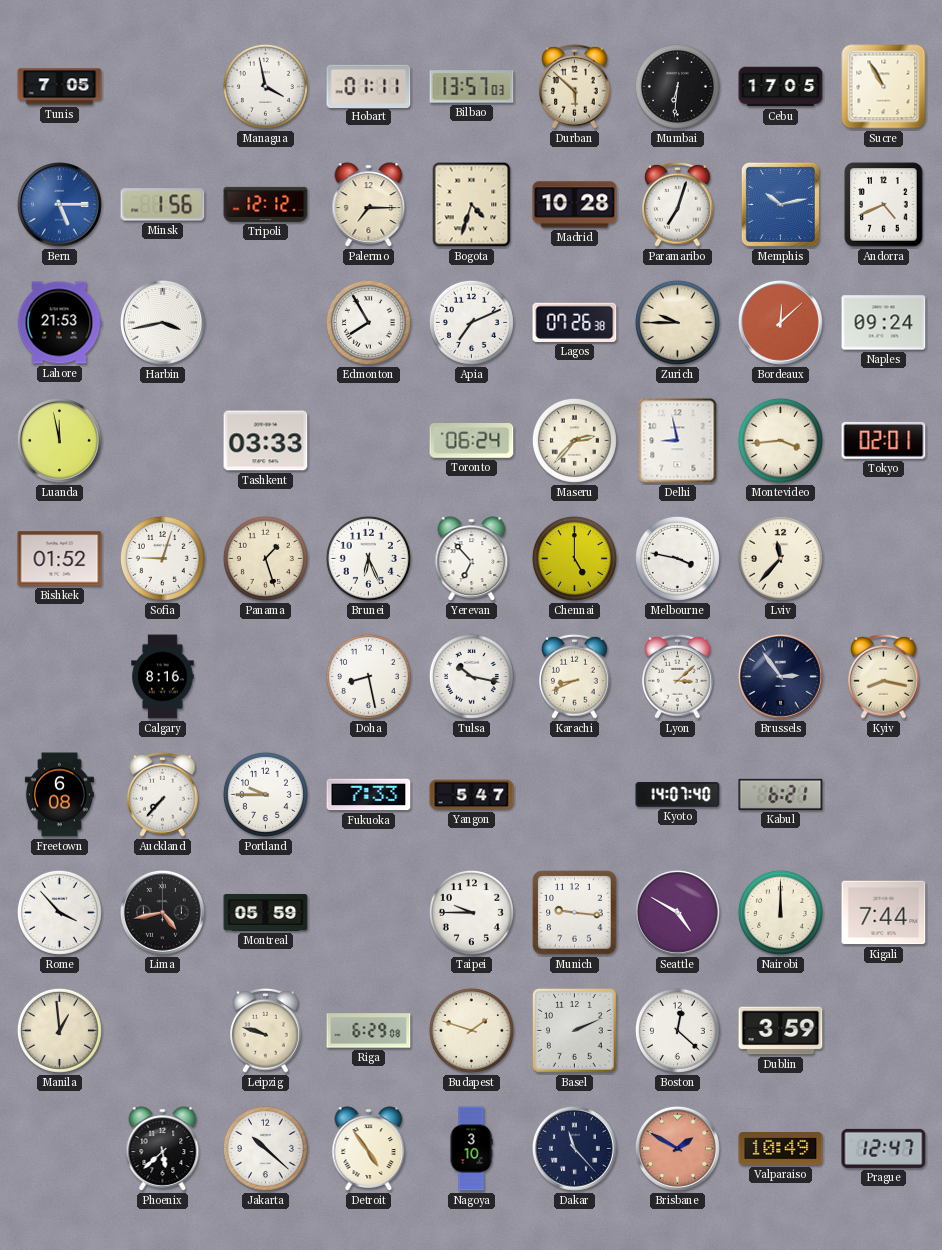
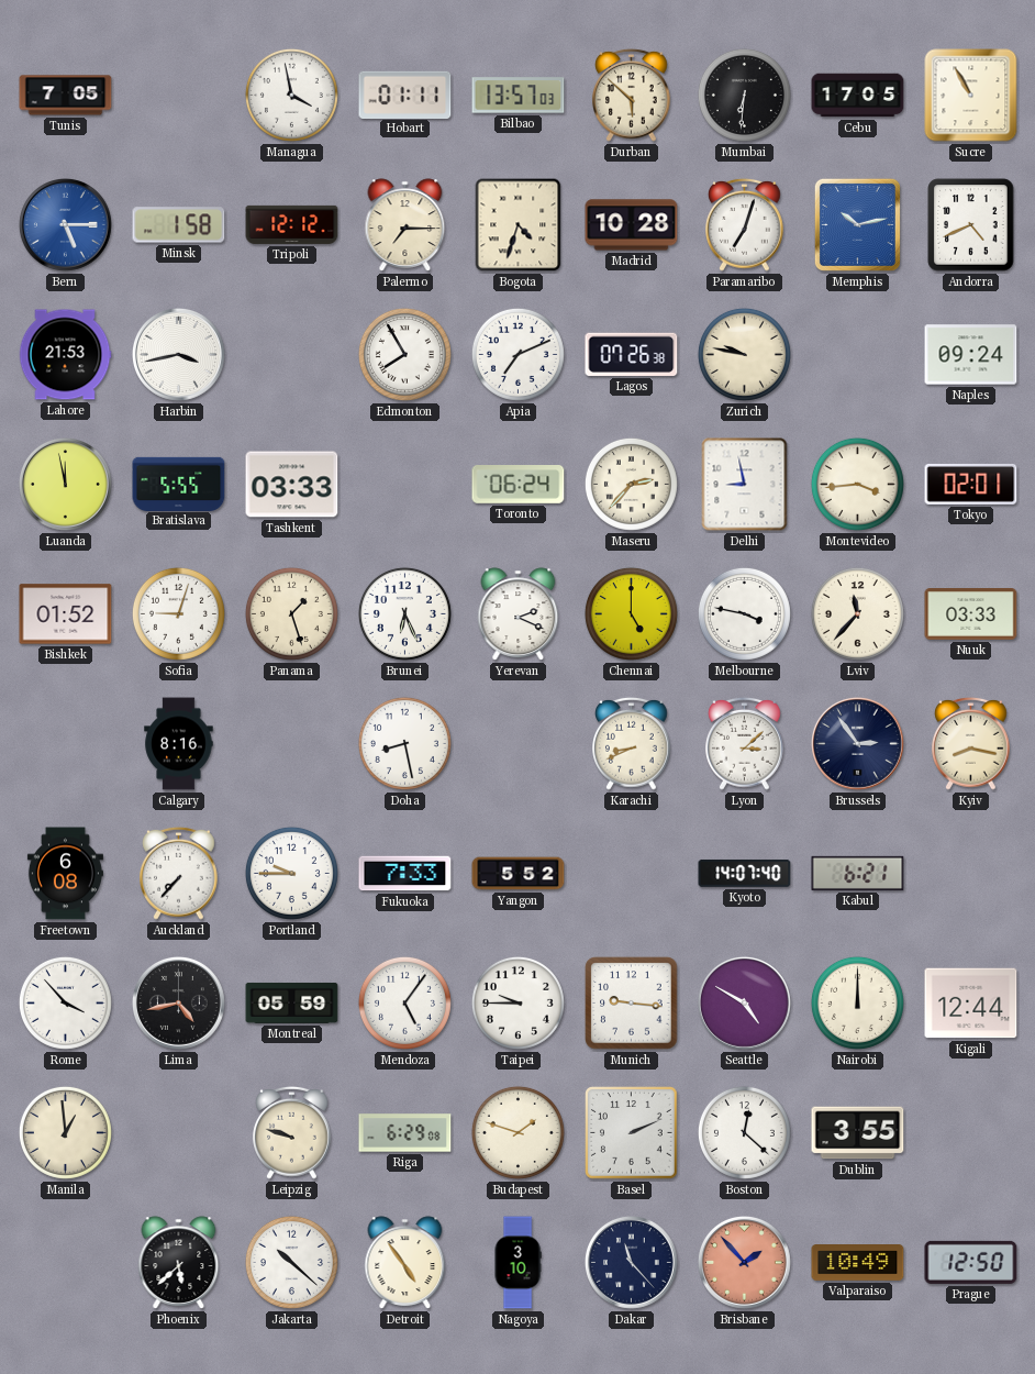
Minsk: 1:56 -> 1:58
Zurich: 9:45 -> 9:47
Bordeaux: 12:08 -> none
Bratislava: none -> 5:55
Yerevan: 6:53 -> 2:19
Nuuk: none -> 03:33
Tulsa: 10:17 -> none
Yangon: 5:47 -> 5:52
Mendoza: none -> 5:06
Kigali: 7:44 -> 12:44
Dublin: 3:59 -> 3:55
Brisbane: 1:50 -> 1:53
Prague: 12:47 -> 12:50
